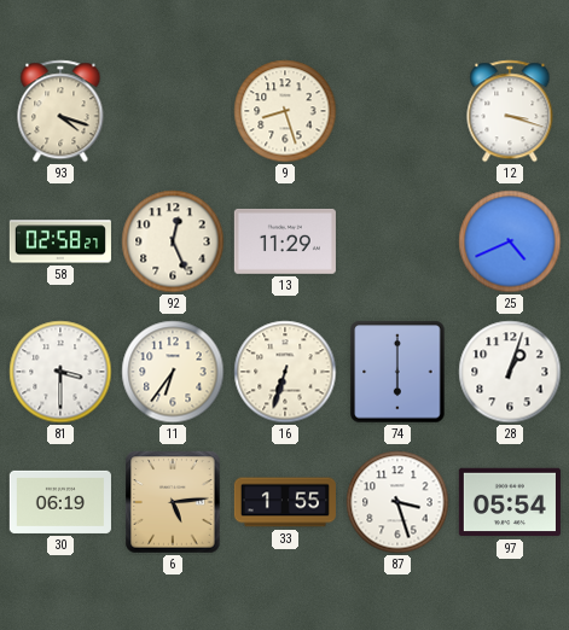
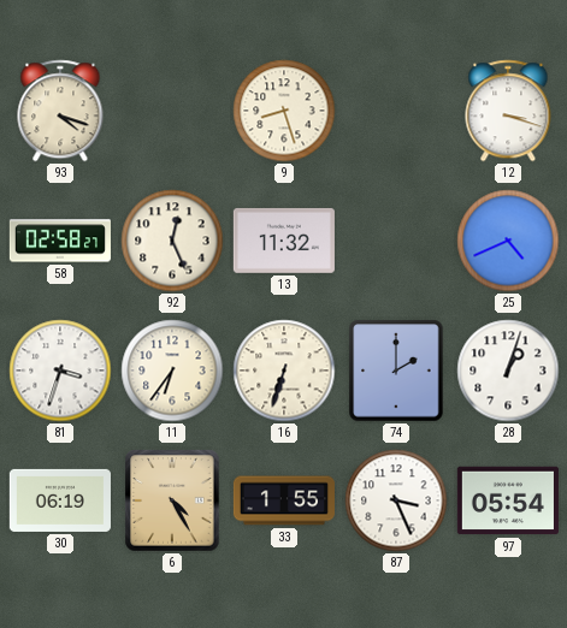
13: 11:29 -> 11:32
81: 3:30 -> 3:33
74: 6:00 -> 2:00
6: 5:14 -> 4:25
87: 3:27 -> 3:26
